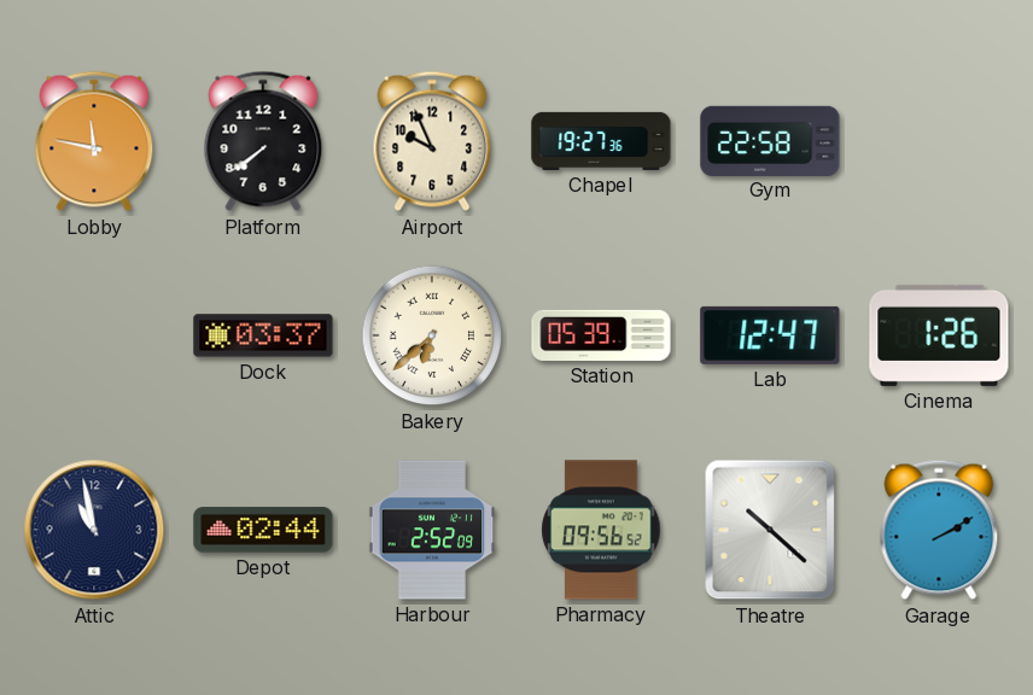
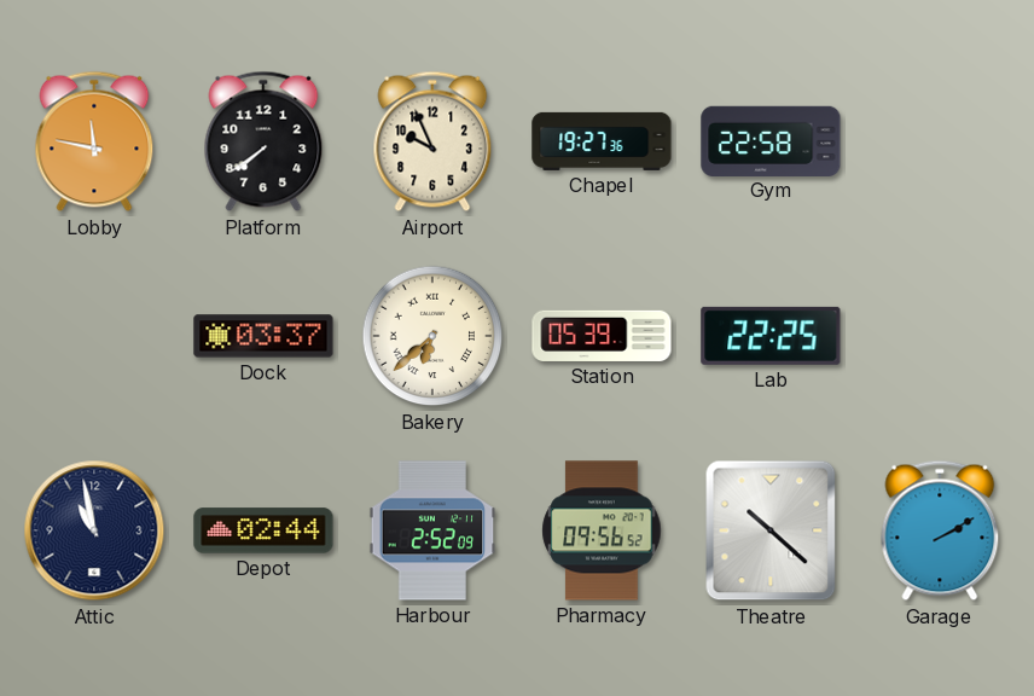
Lab: 12:47 -> 22:25
Cinema: 1:26 -> none
